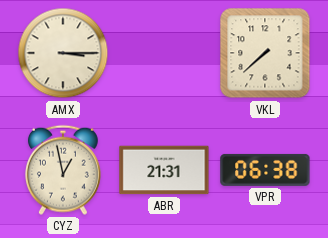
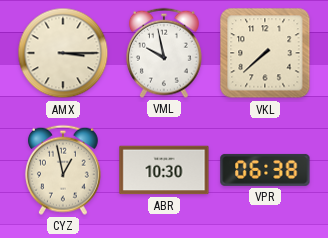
VML: none -> 9:58
ABR: 21:31 -> 10:30
